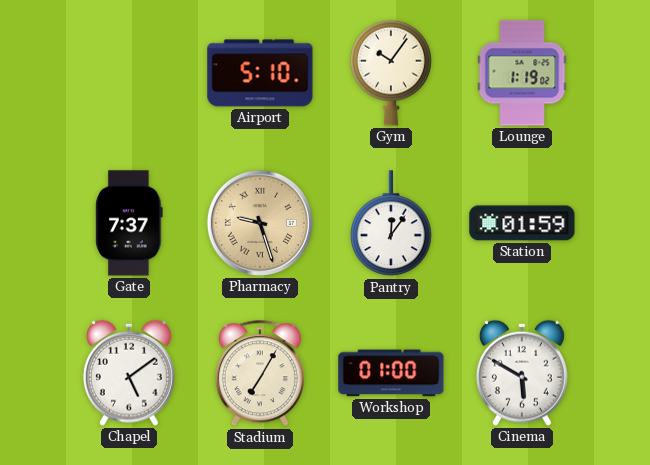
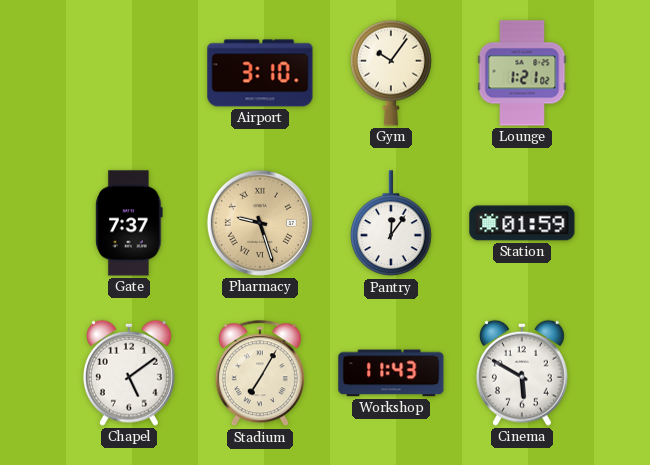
Airport: 5:10 -> 3:10
Lounge: 1:19 -> 1:21
Workshop: 01:00 -> 11:43
